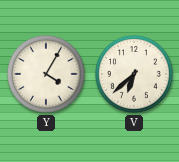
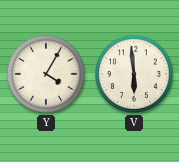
V: 6:38 -> 5:59
